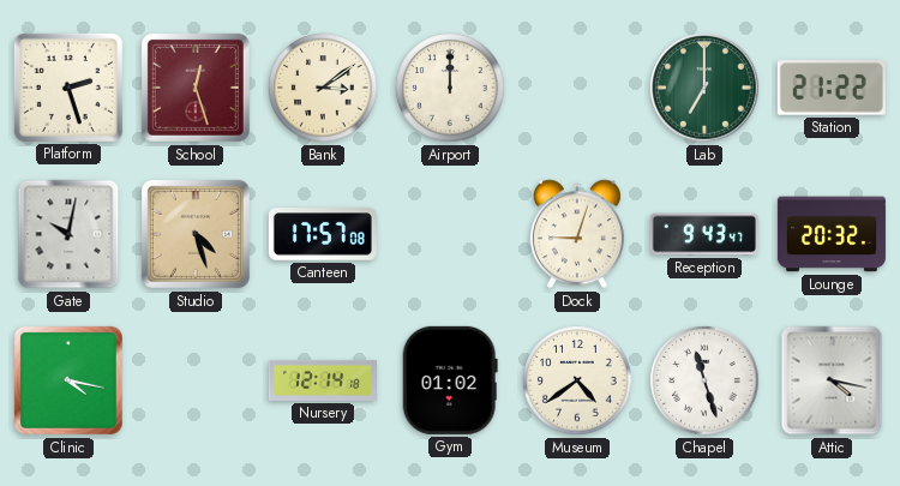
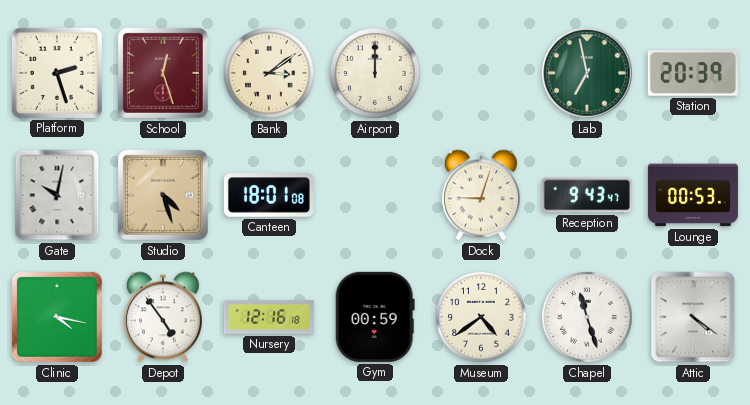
Lab: 7:00 -> 6:58
Station: 21:22 -> 20:39
Canteen: 17:57 -> 18:01
Lounge: 20:32 -> 00:53
Depot: none -> 4:54
Nursery: 12:14 -> 12:16
Gym: 01:02 -> 00:59
Attic: 4:17 -> 4:21
